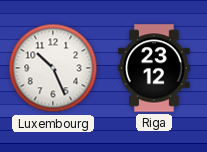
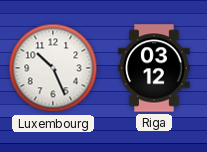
Riga: 23:12 -> 03:12
